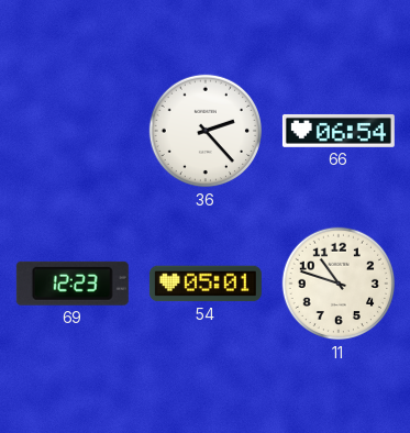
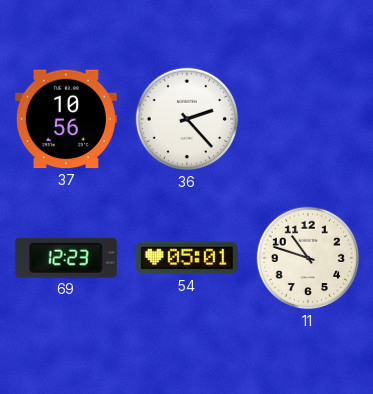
37: none -> 10:56
66: 06:54 -> none
